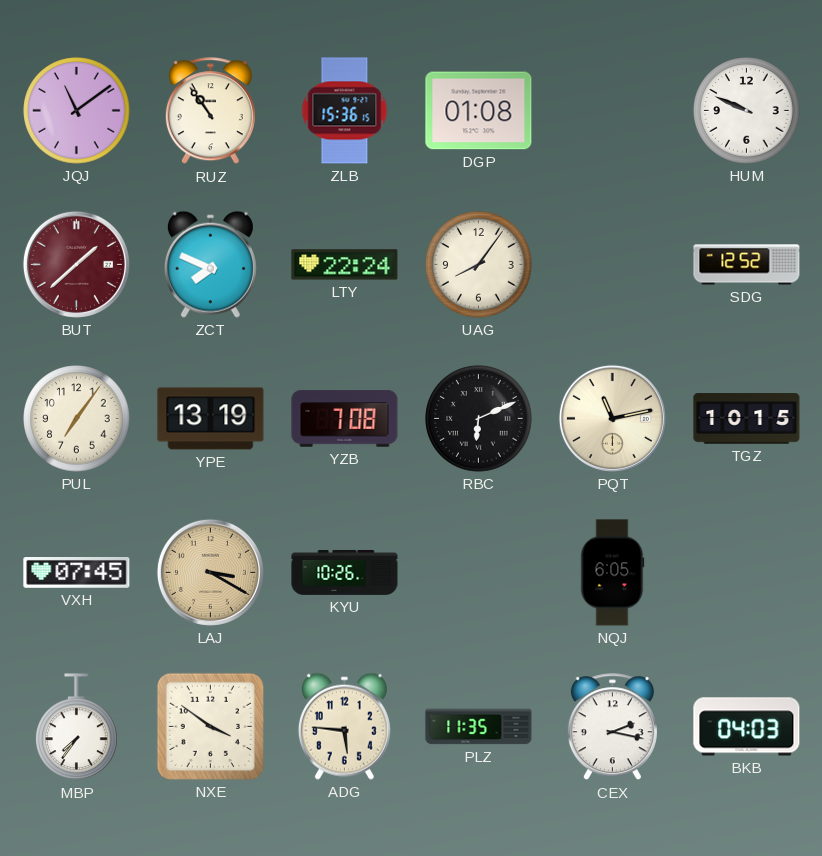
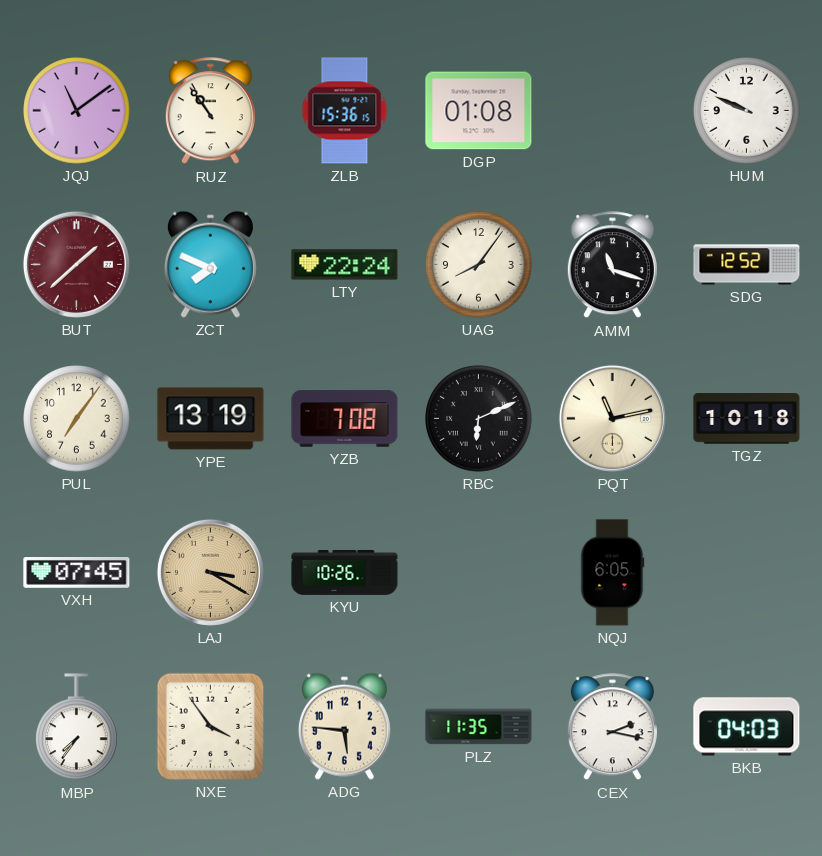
AMM: none -> 11:18
TGZ: 10:15 -> 10:18
NXE: 3:51 -> 3:54
